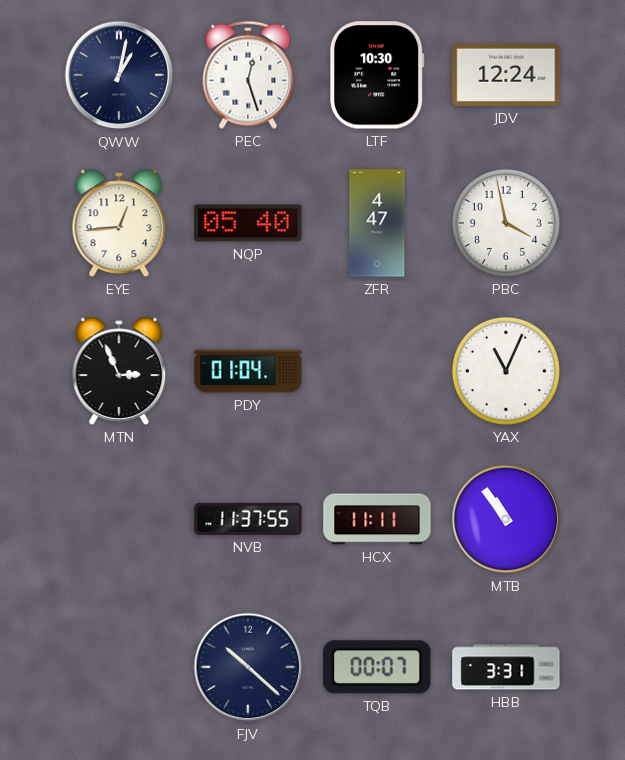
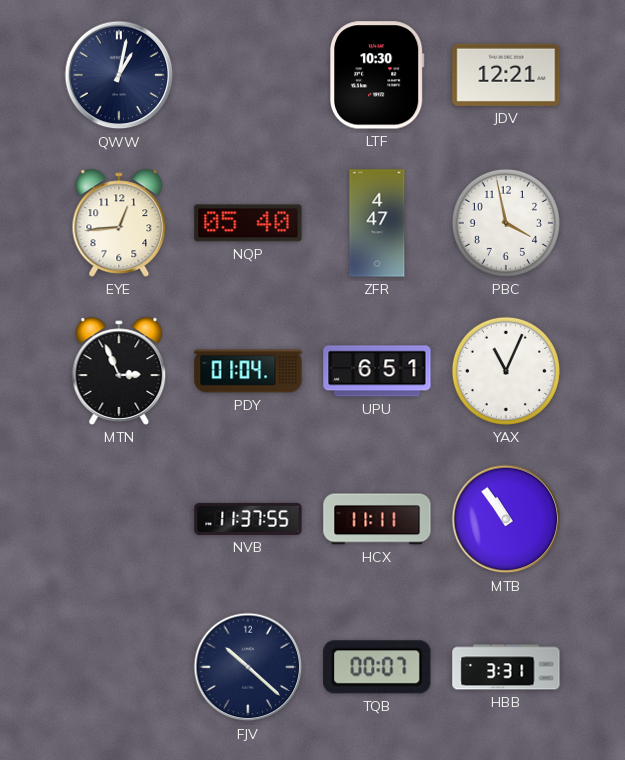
PEC: 12:27 -> none
JDV: 12:24 -> 12:21
UPU: none -> 6:51
